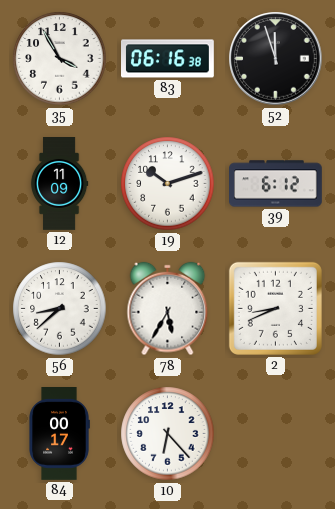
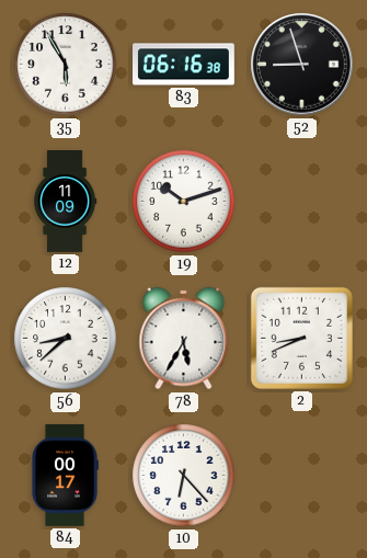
35: 3:55 -> 5:55
52: 11:57 -> 8:57
39: 6:12 -> none
